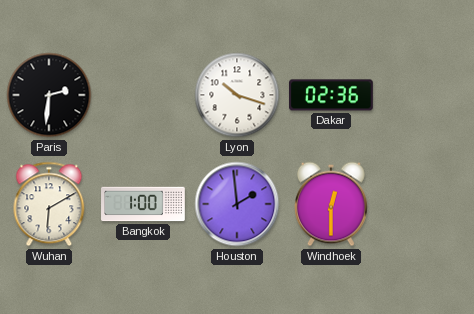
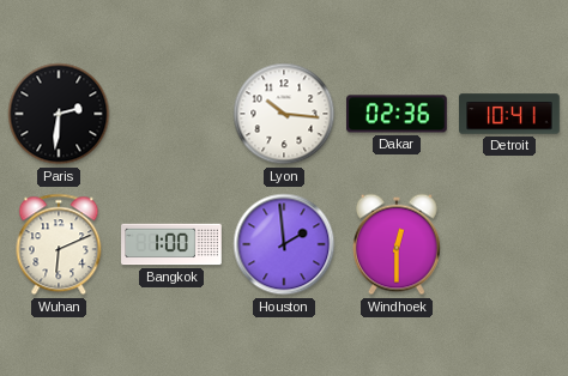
Lyon: 10:18 -> 10:16
Detroit: none -> 10:41
Wuhan: 6:10 -> 6:11
